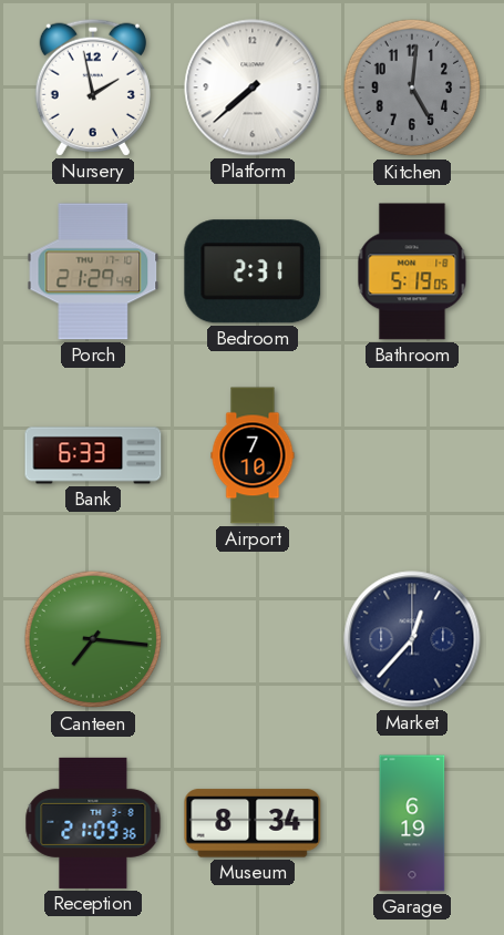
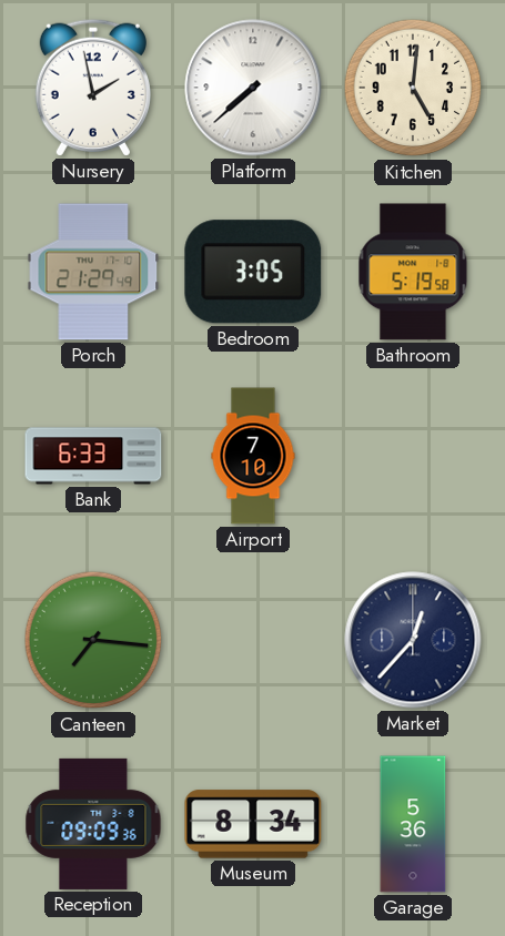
Kitchen dial: grey -> cream
Bedroom: 2:31 -> 3:05
Bathroom: 5:19:05 -> 5:19:58
Reception: 21:09 -> 09:09
Garage: 6:19 -> 5:36
